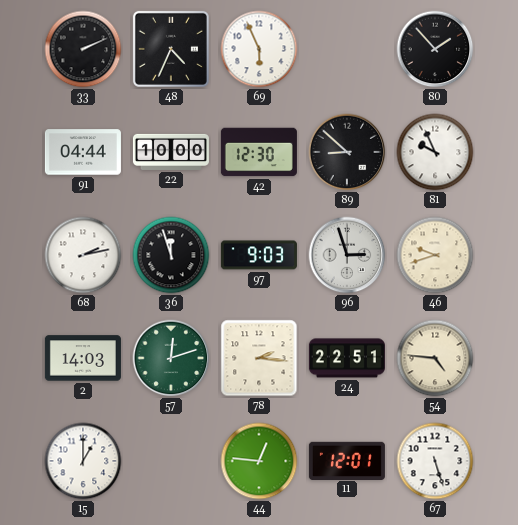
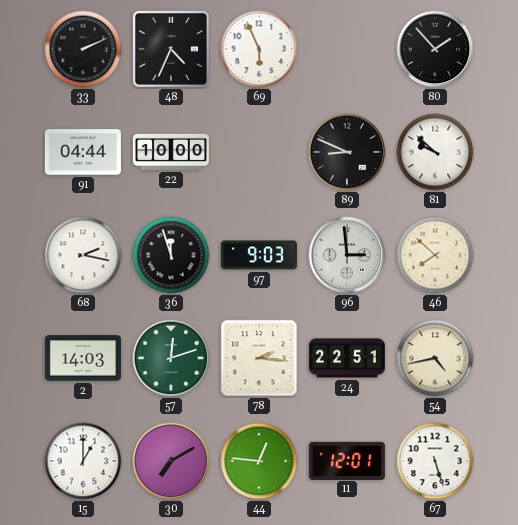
42: 12:30 -> none
89: 8:52 -> 8:49
81: 9:56 -> 9:52
68: 2:13 -> 2:17
96: 2:57 -> 2:59
46: 9:42 -> 7:52
54: 4:46 -> 4:43
30: none -> 7:10
